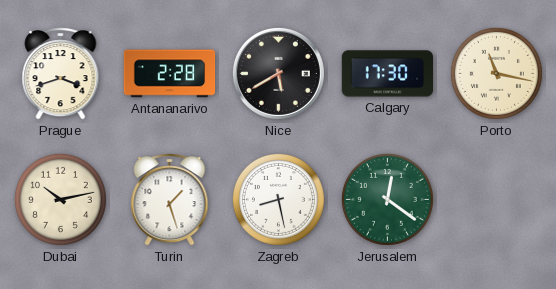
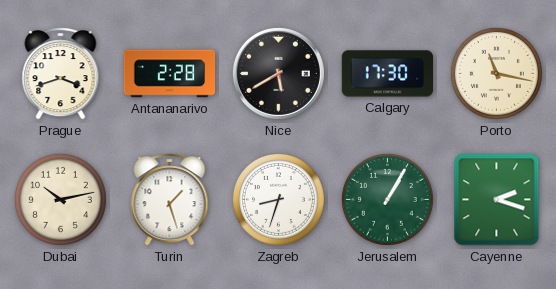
Zagreb: 8:28 -> 8:33
Jerusalem: 12:21 -> 1:05
Cayenne: none -> 2:18
